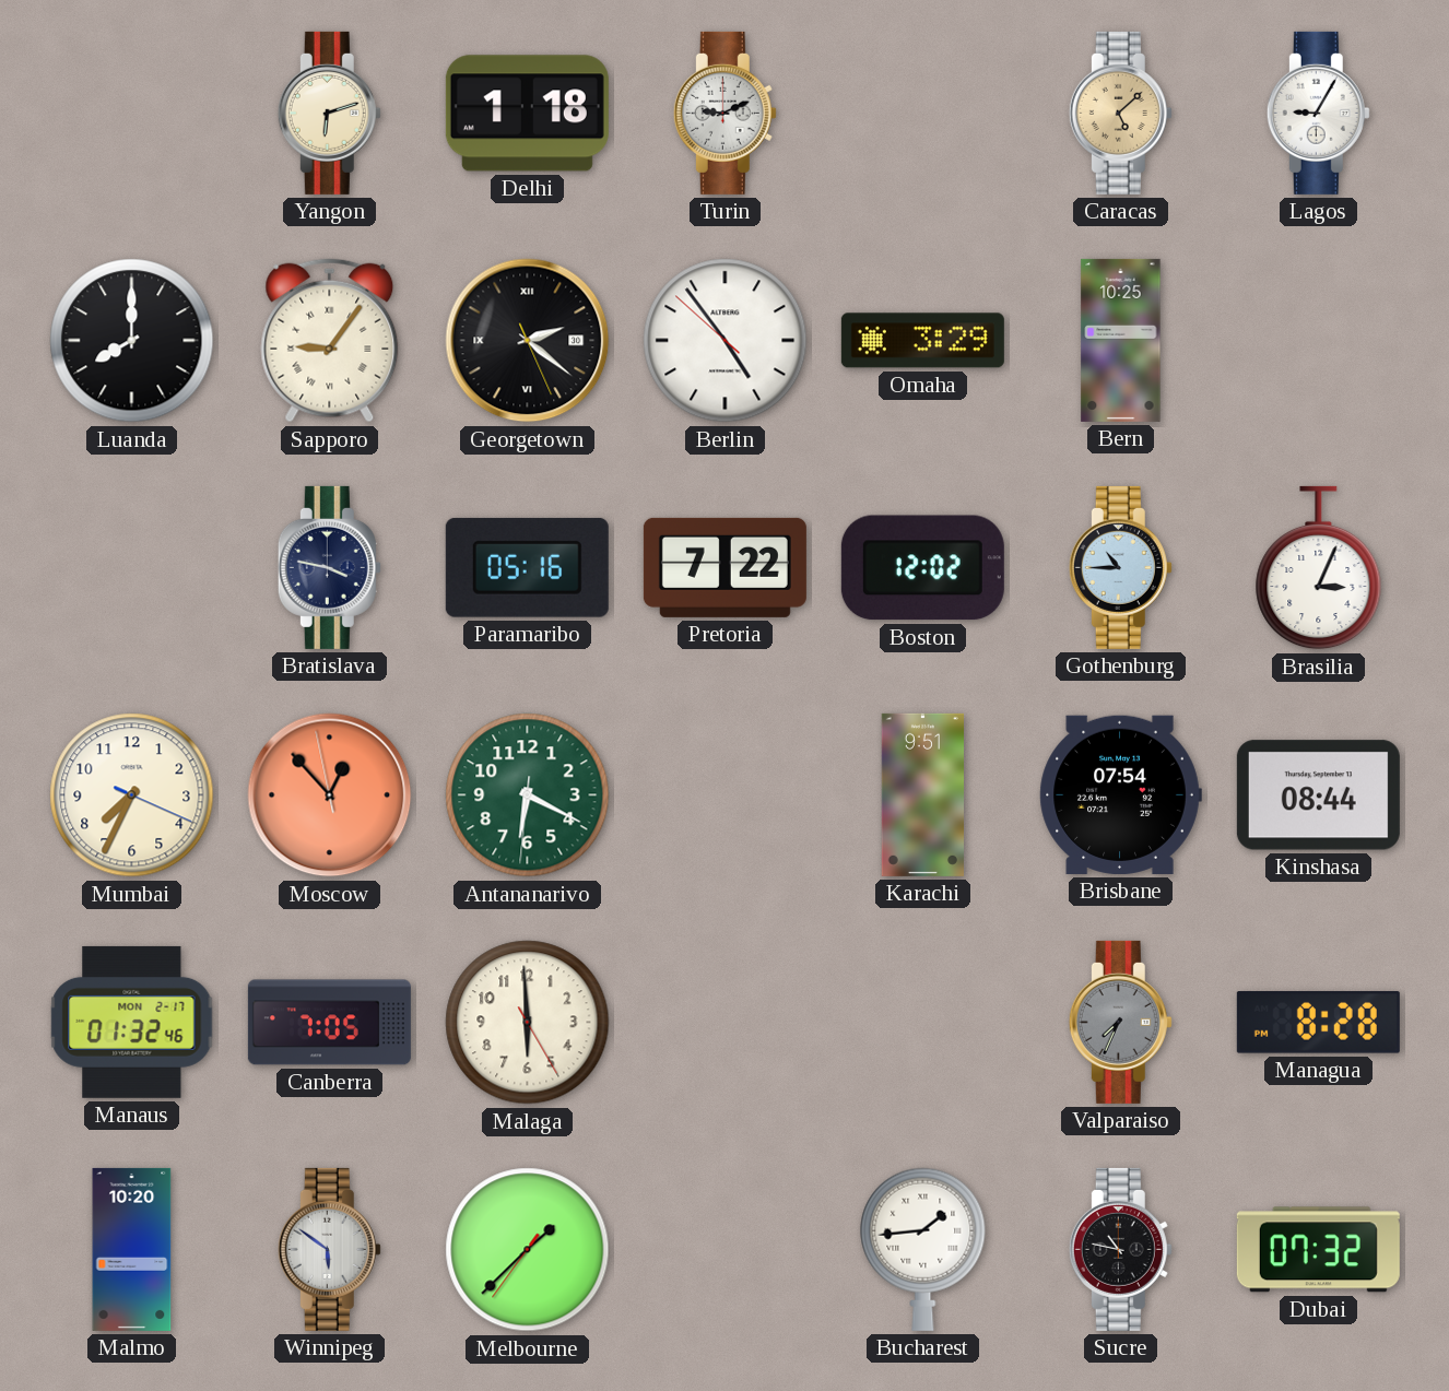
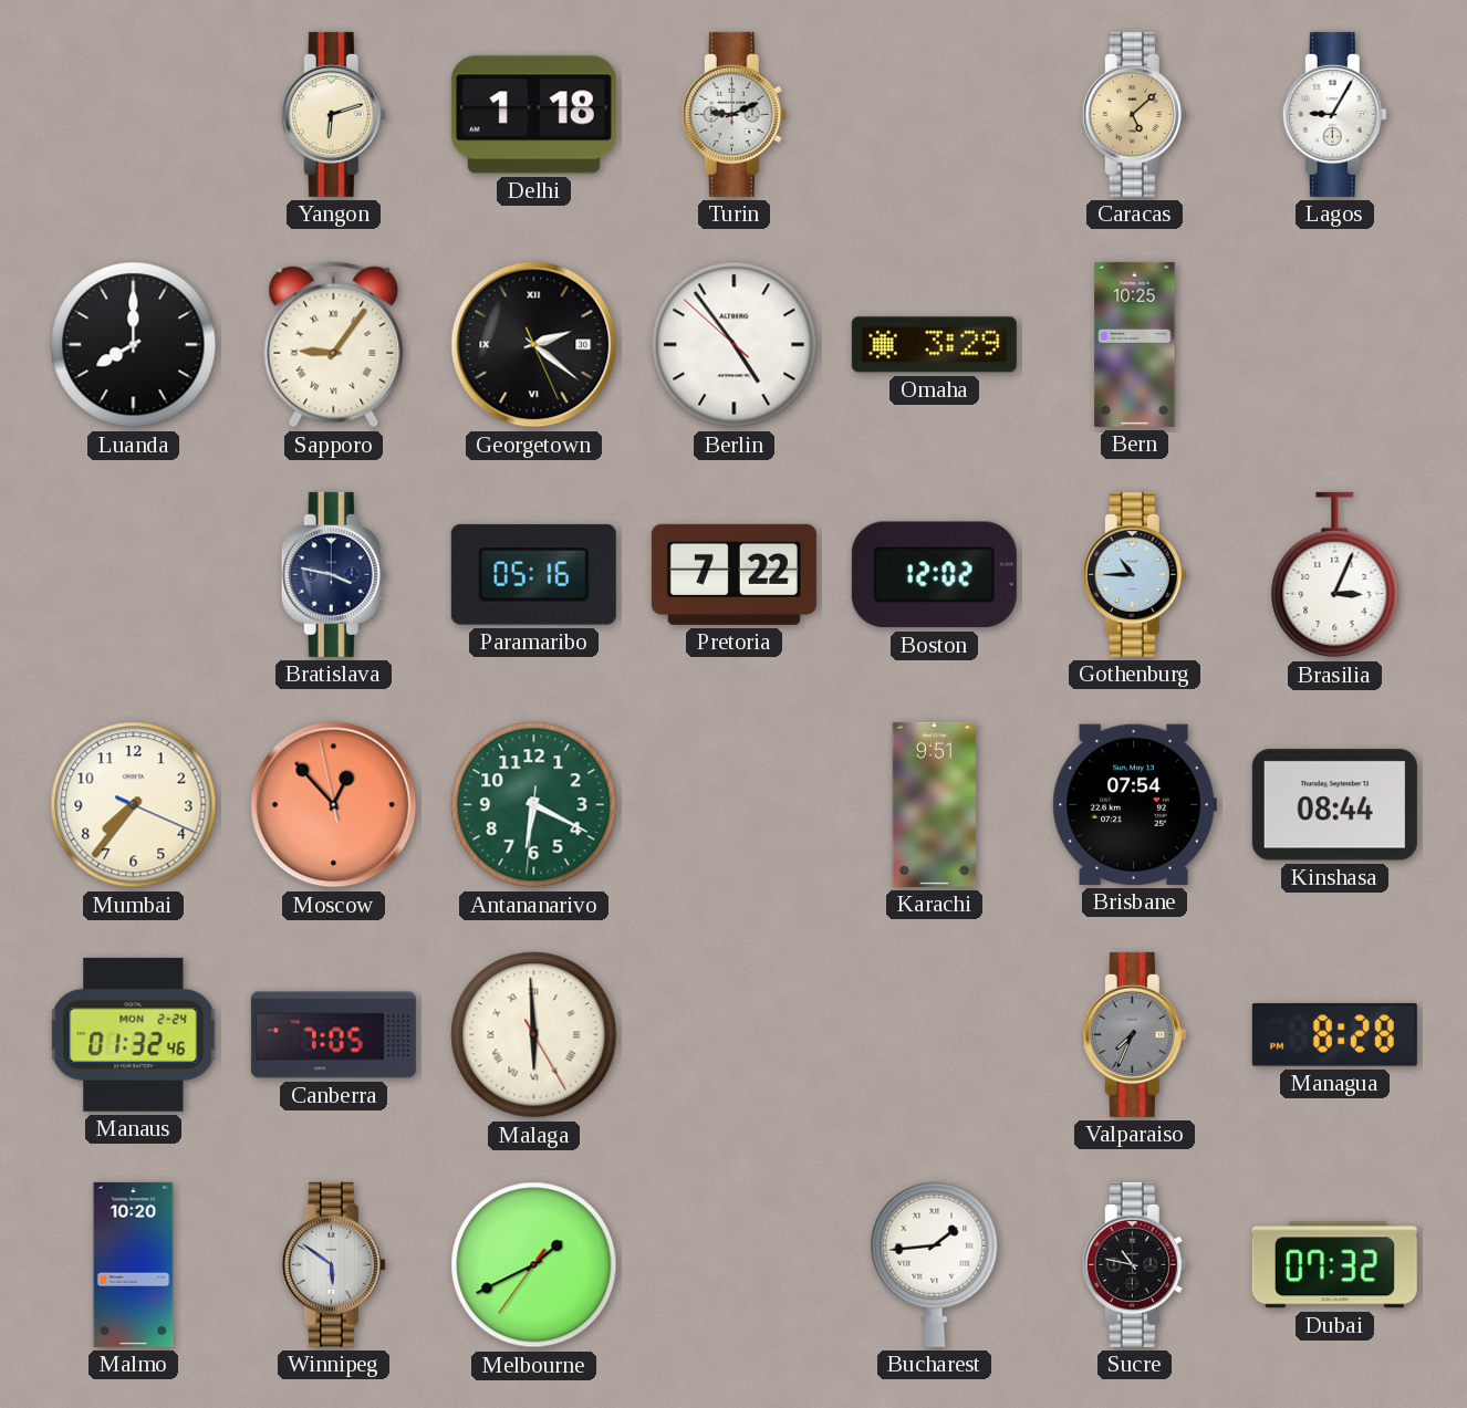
Mumbai: 7:34 -> 7:36
Manaus date: MON 2-17 -> MON 2-24
Malaga numerals: Arabic -> Roman
Melbourne: 1:37 -> 1:40
